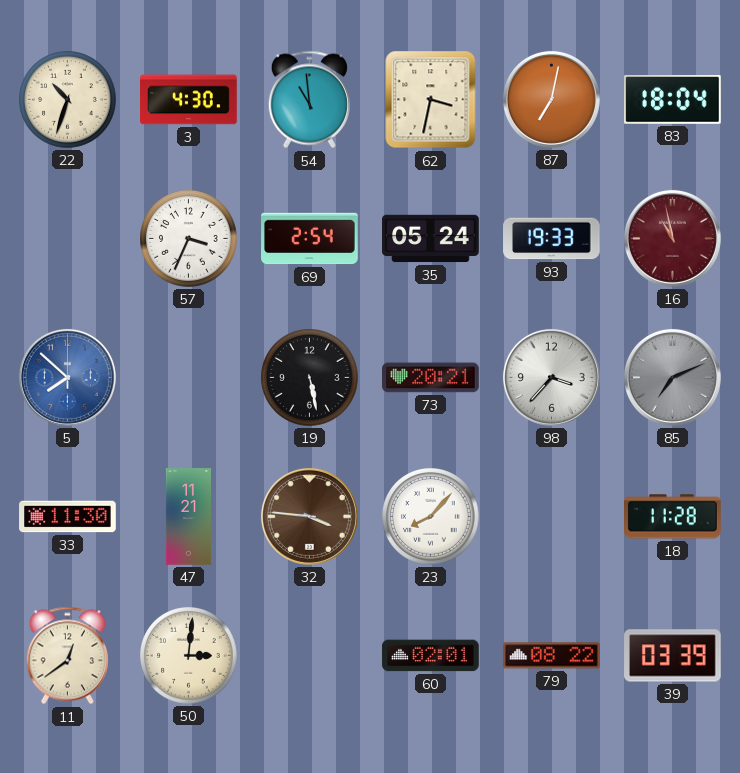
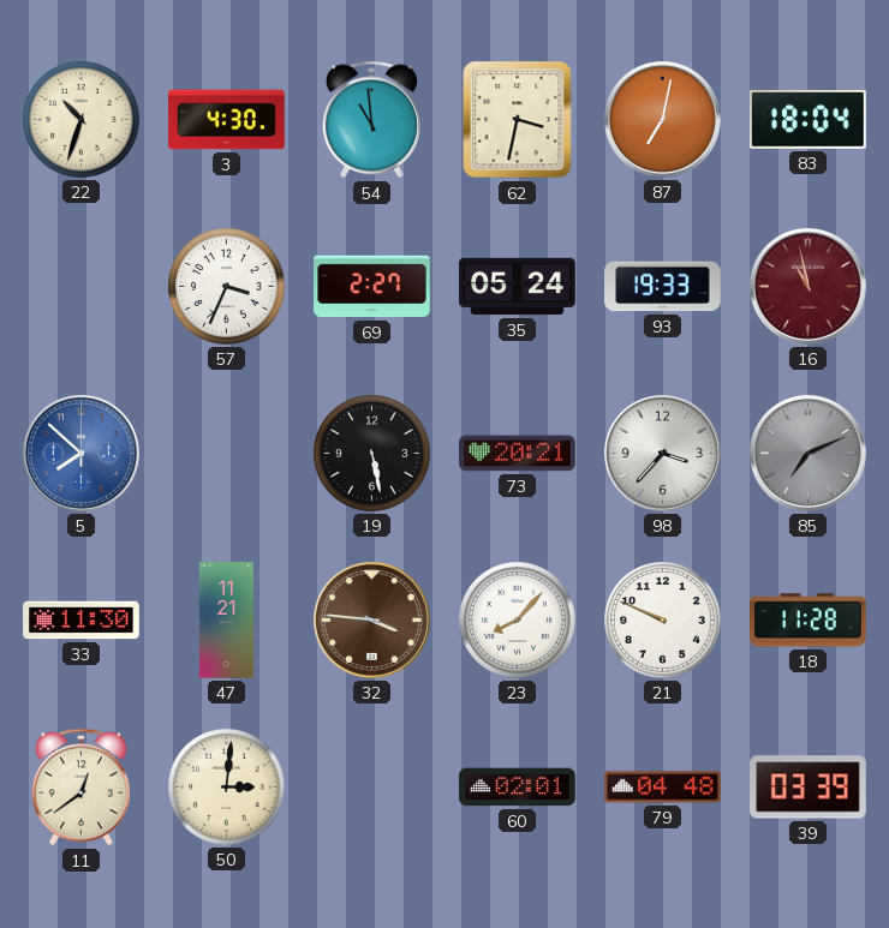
69: 2:54 -> 2:27
21: none -> 9:49
79: 08:22 -> 04:48
